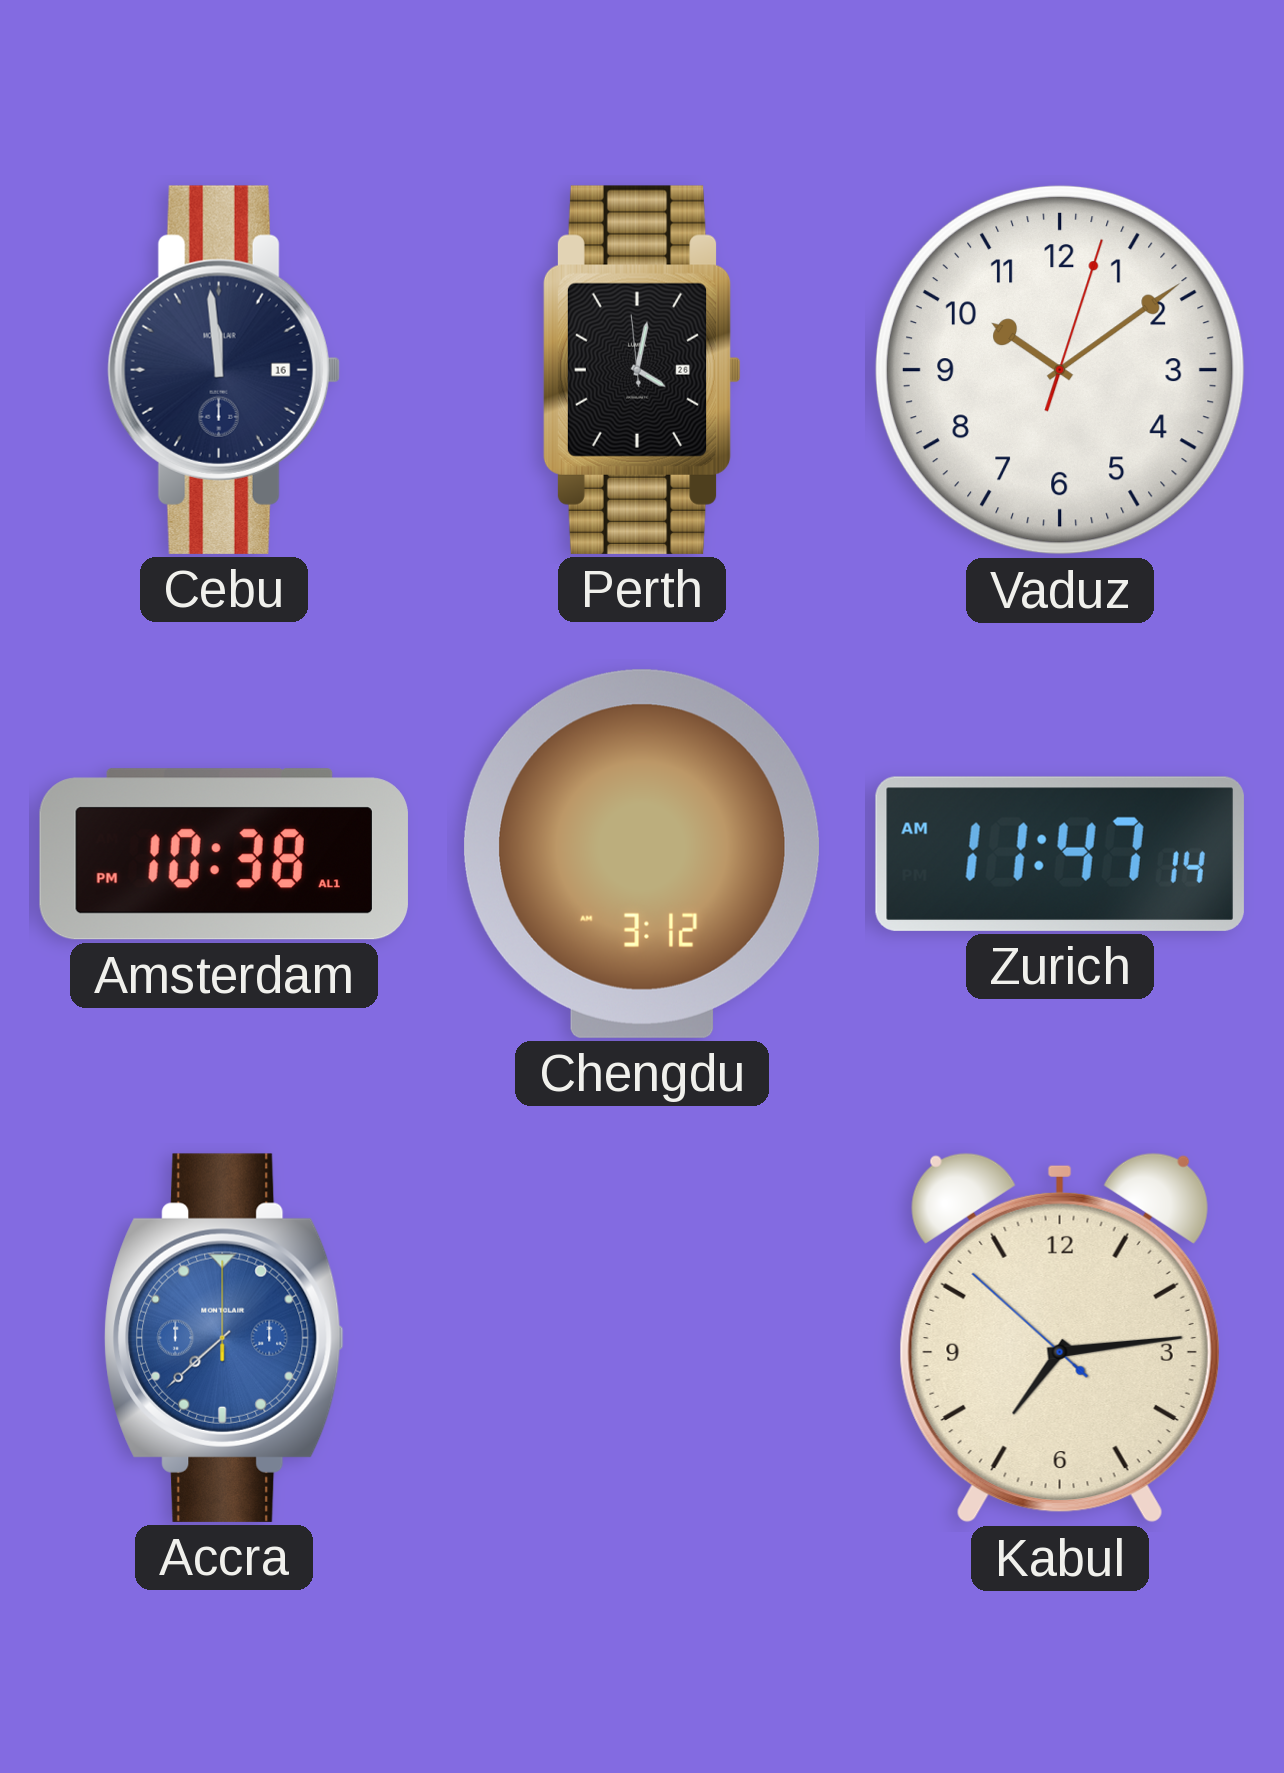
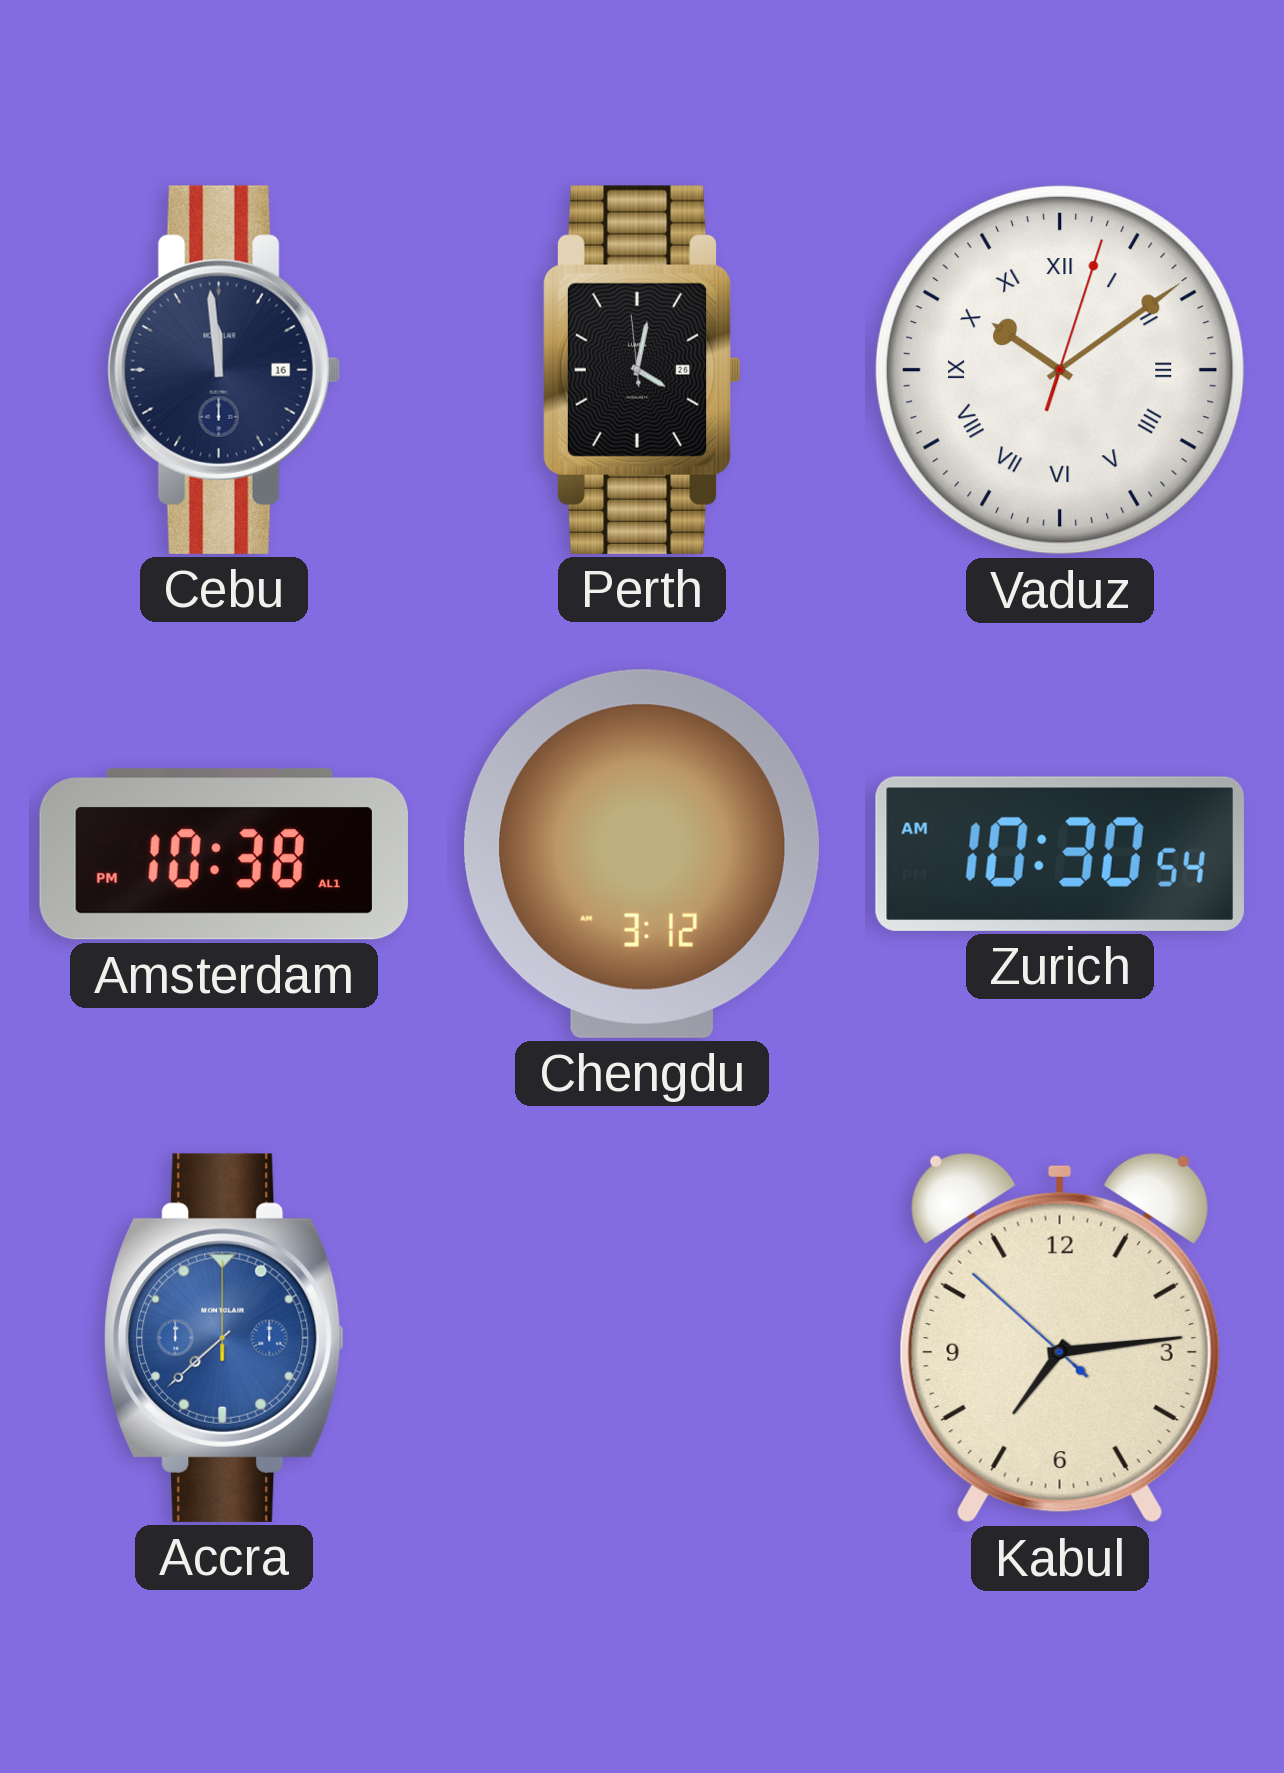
Vaduz numerals: Arabic -> Roman
Zurich: 11:47 -> 10:30
